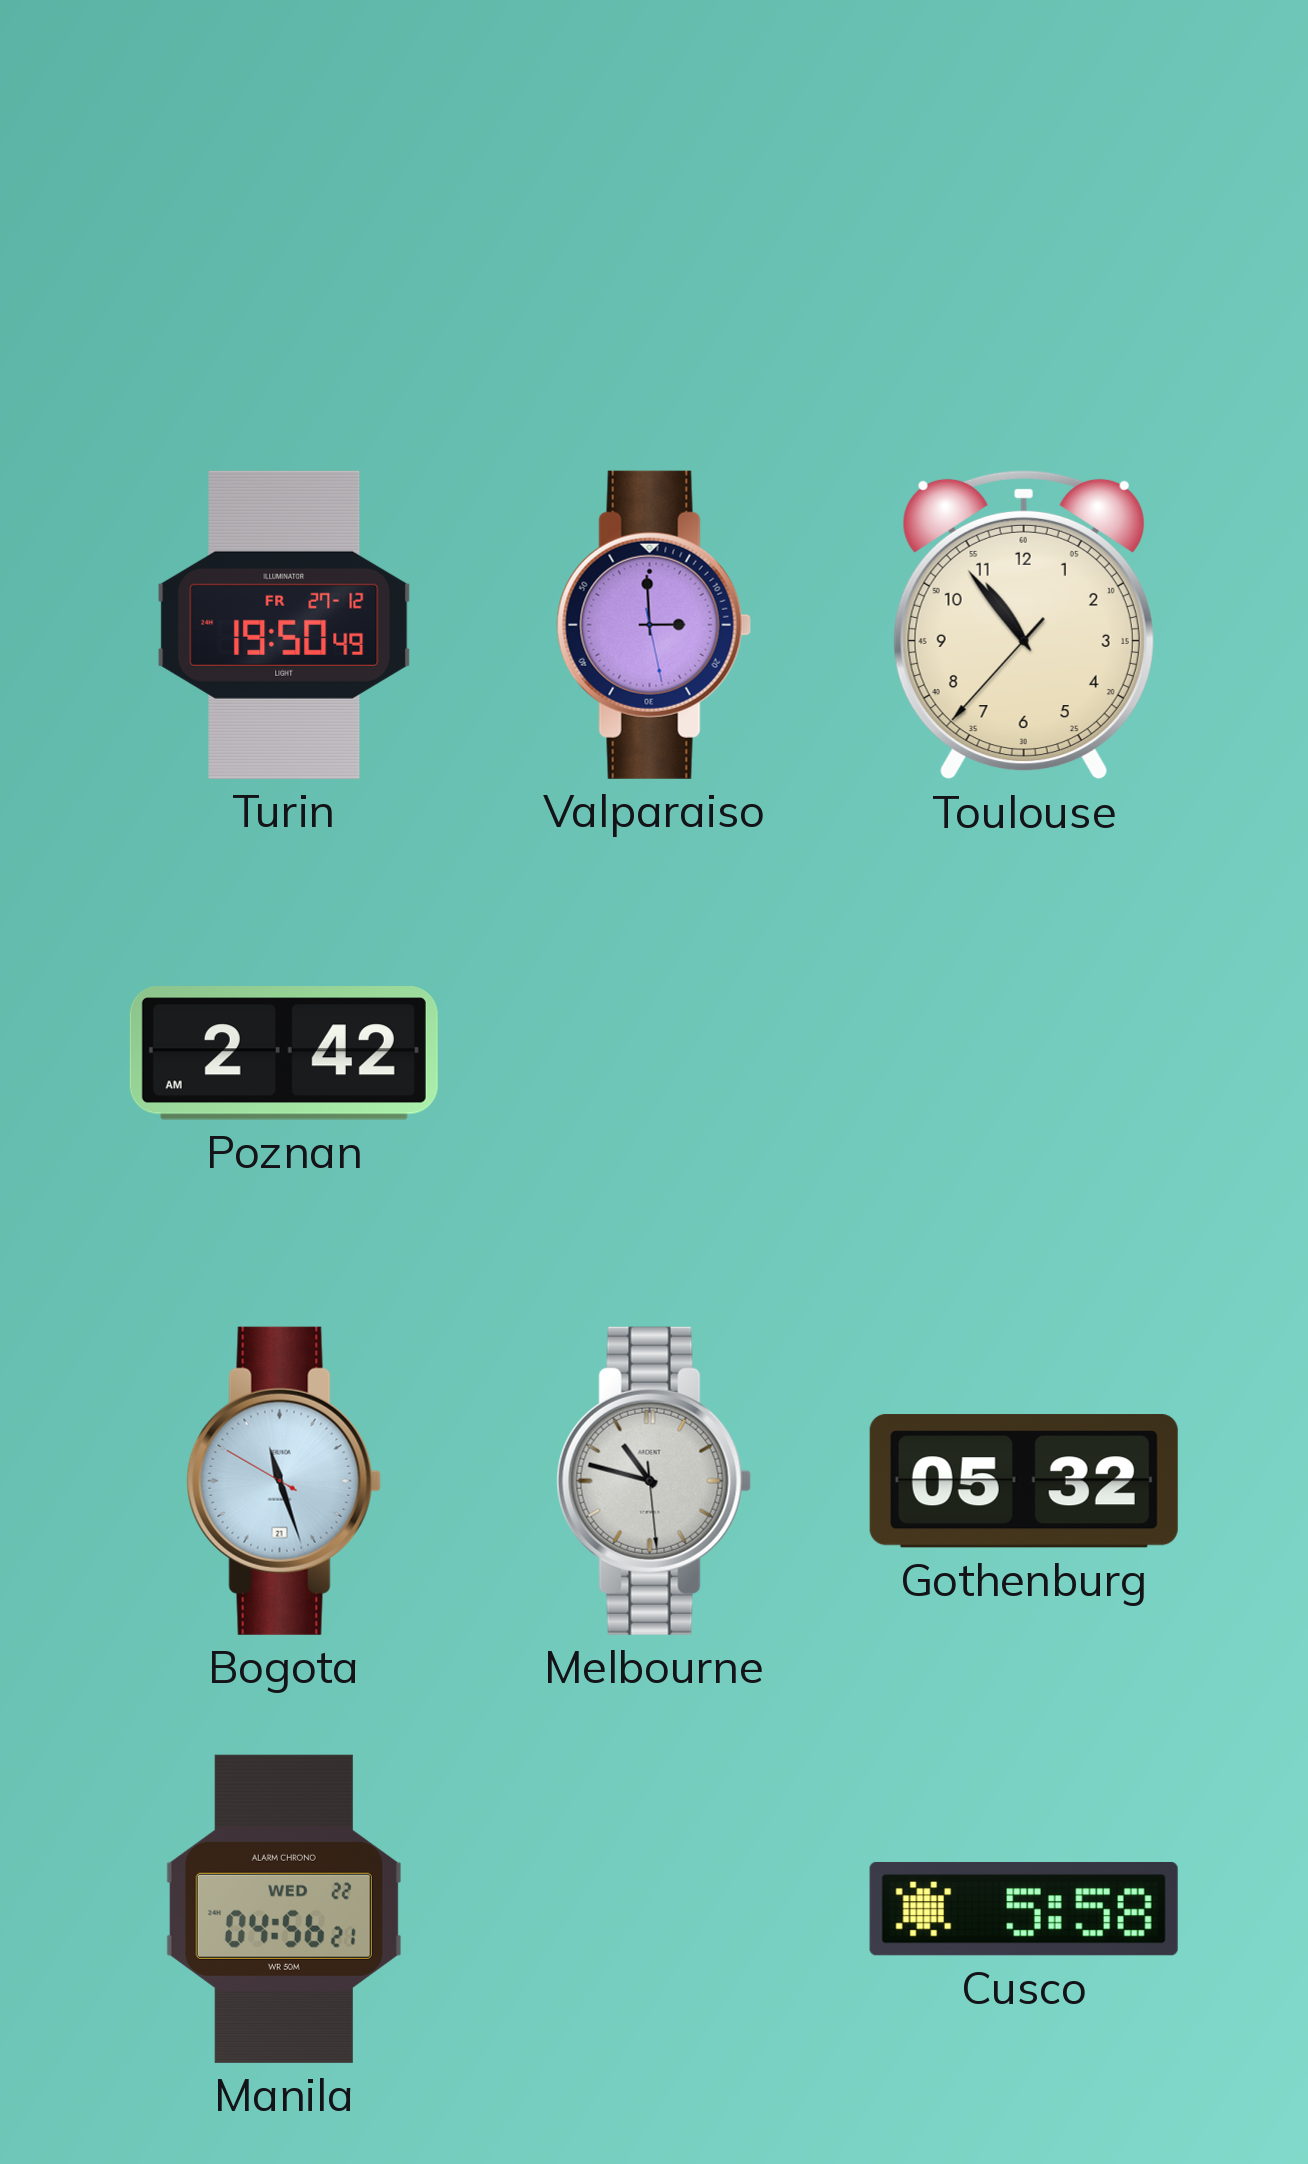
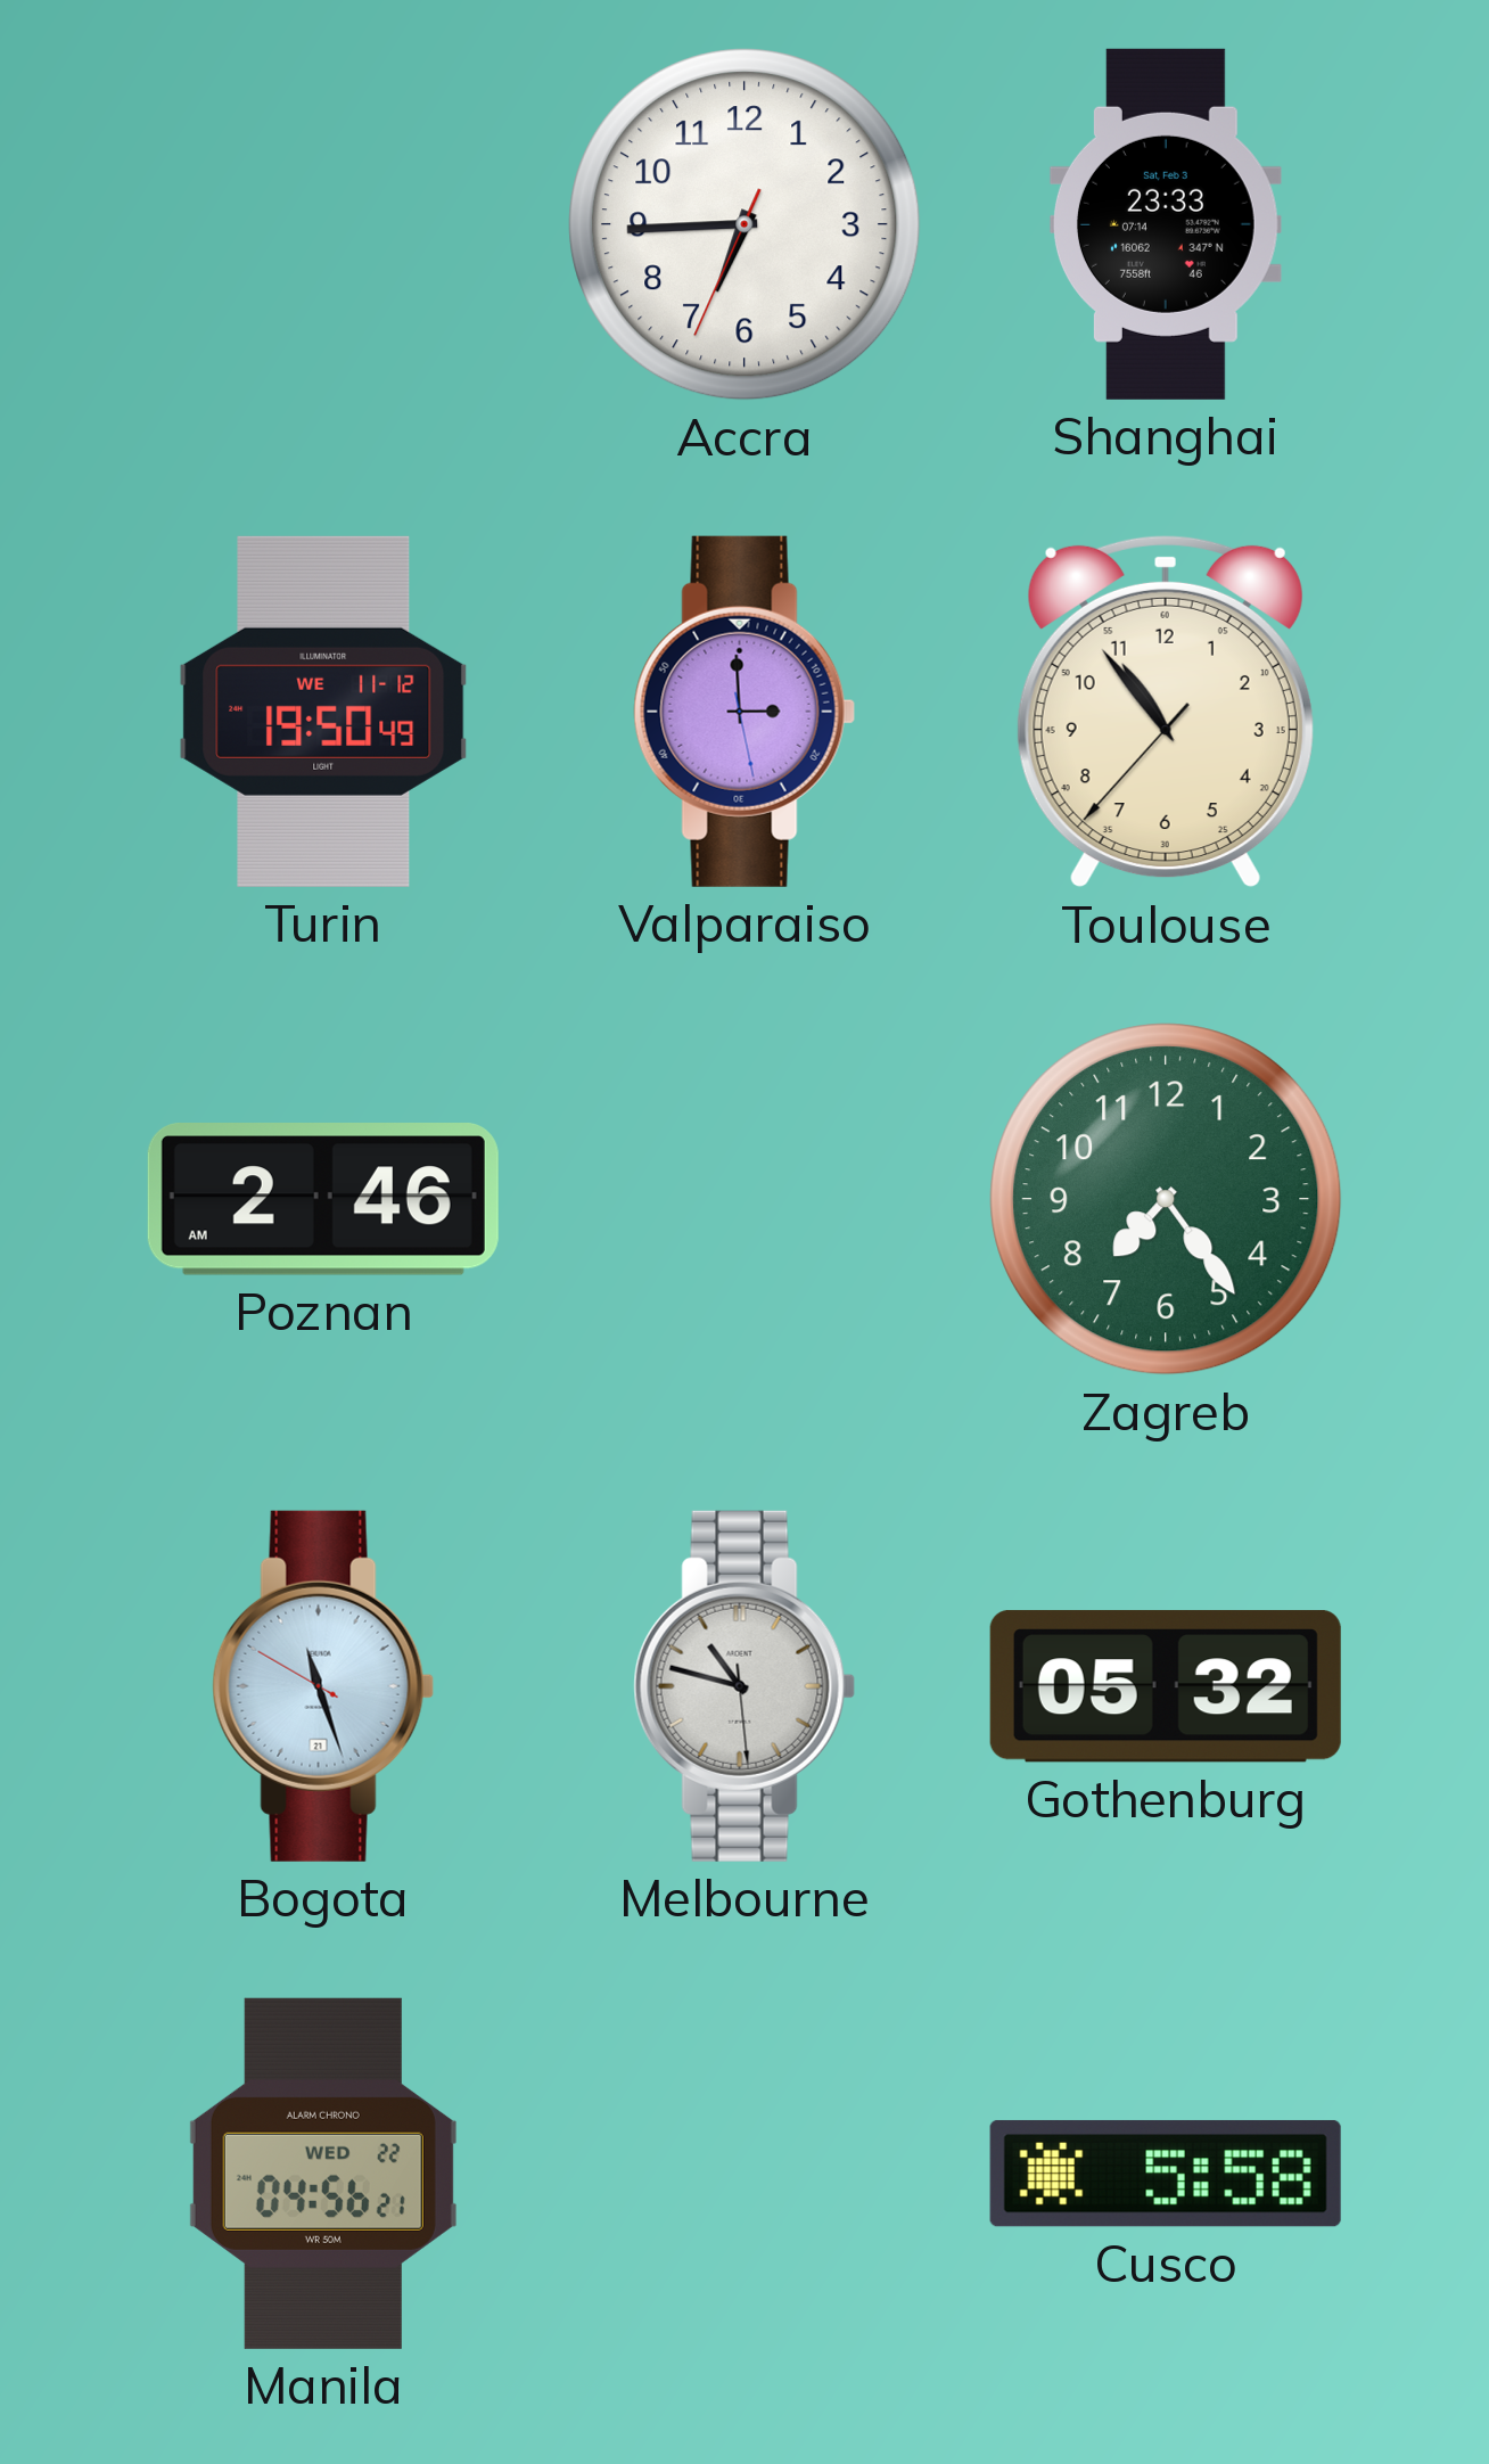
Accra: none -> 6:44
Shanghai: none -> 23:33
Turin date: FR 27-12 -> WE 11-12
Poznan: 2:42 -> 2:46
Zagreb: none -> 7:24
